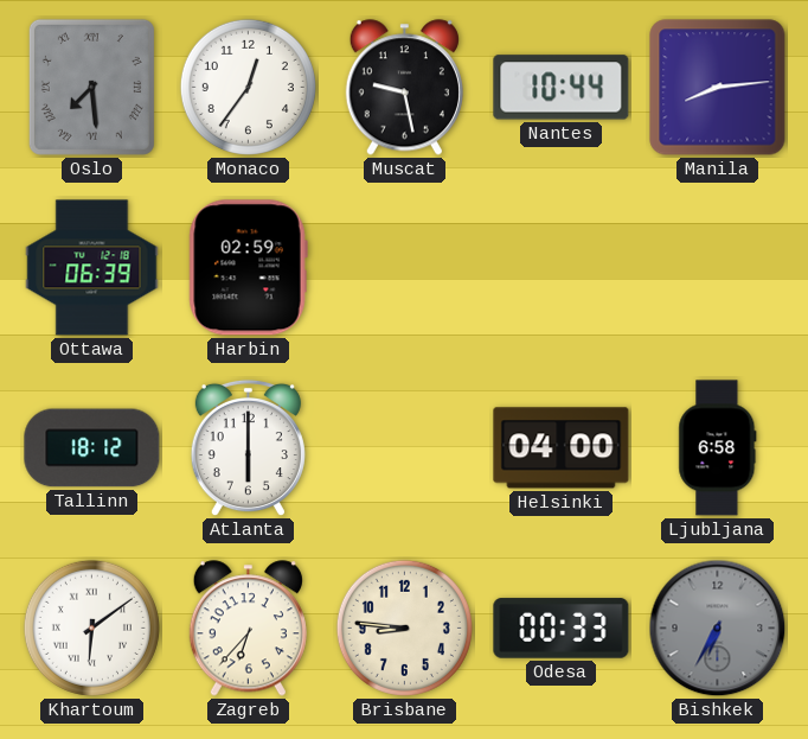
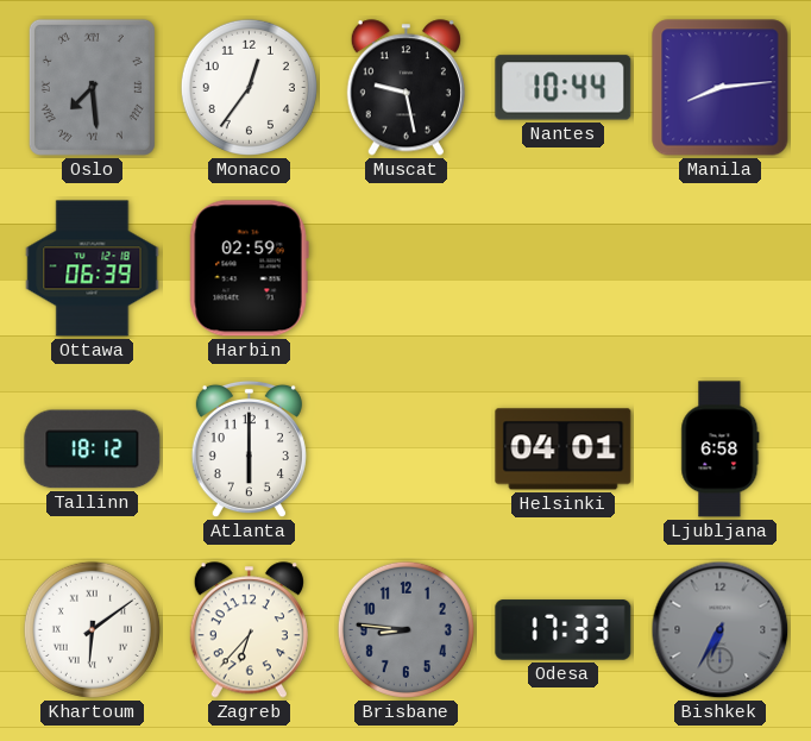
Helsinki: 04:00 -> 04:01
Brisbane dial: cream -> grey
Odesa: 00:33 -> 17:33
